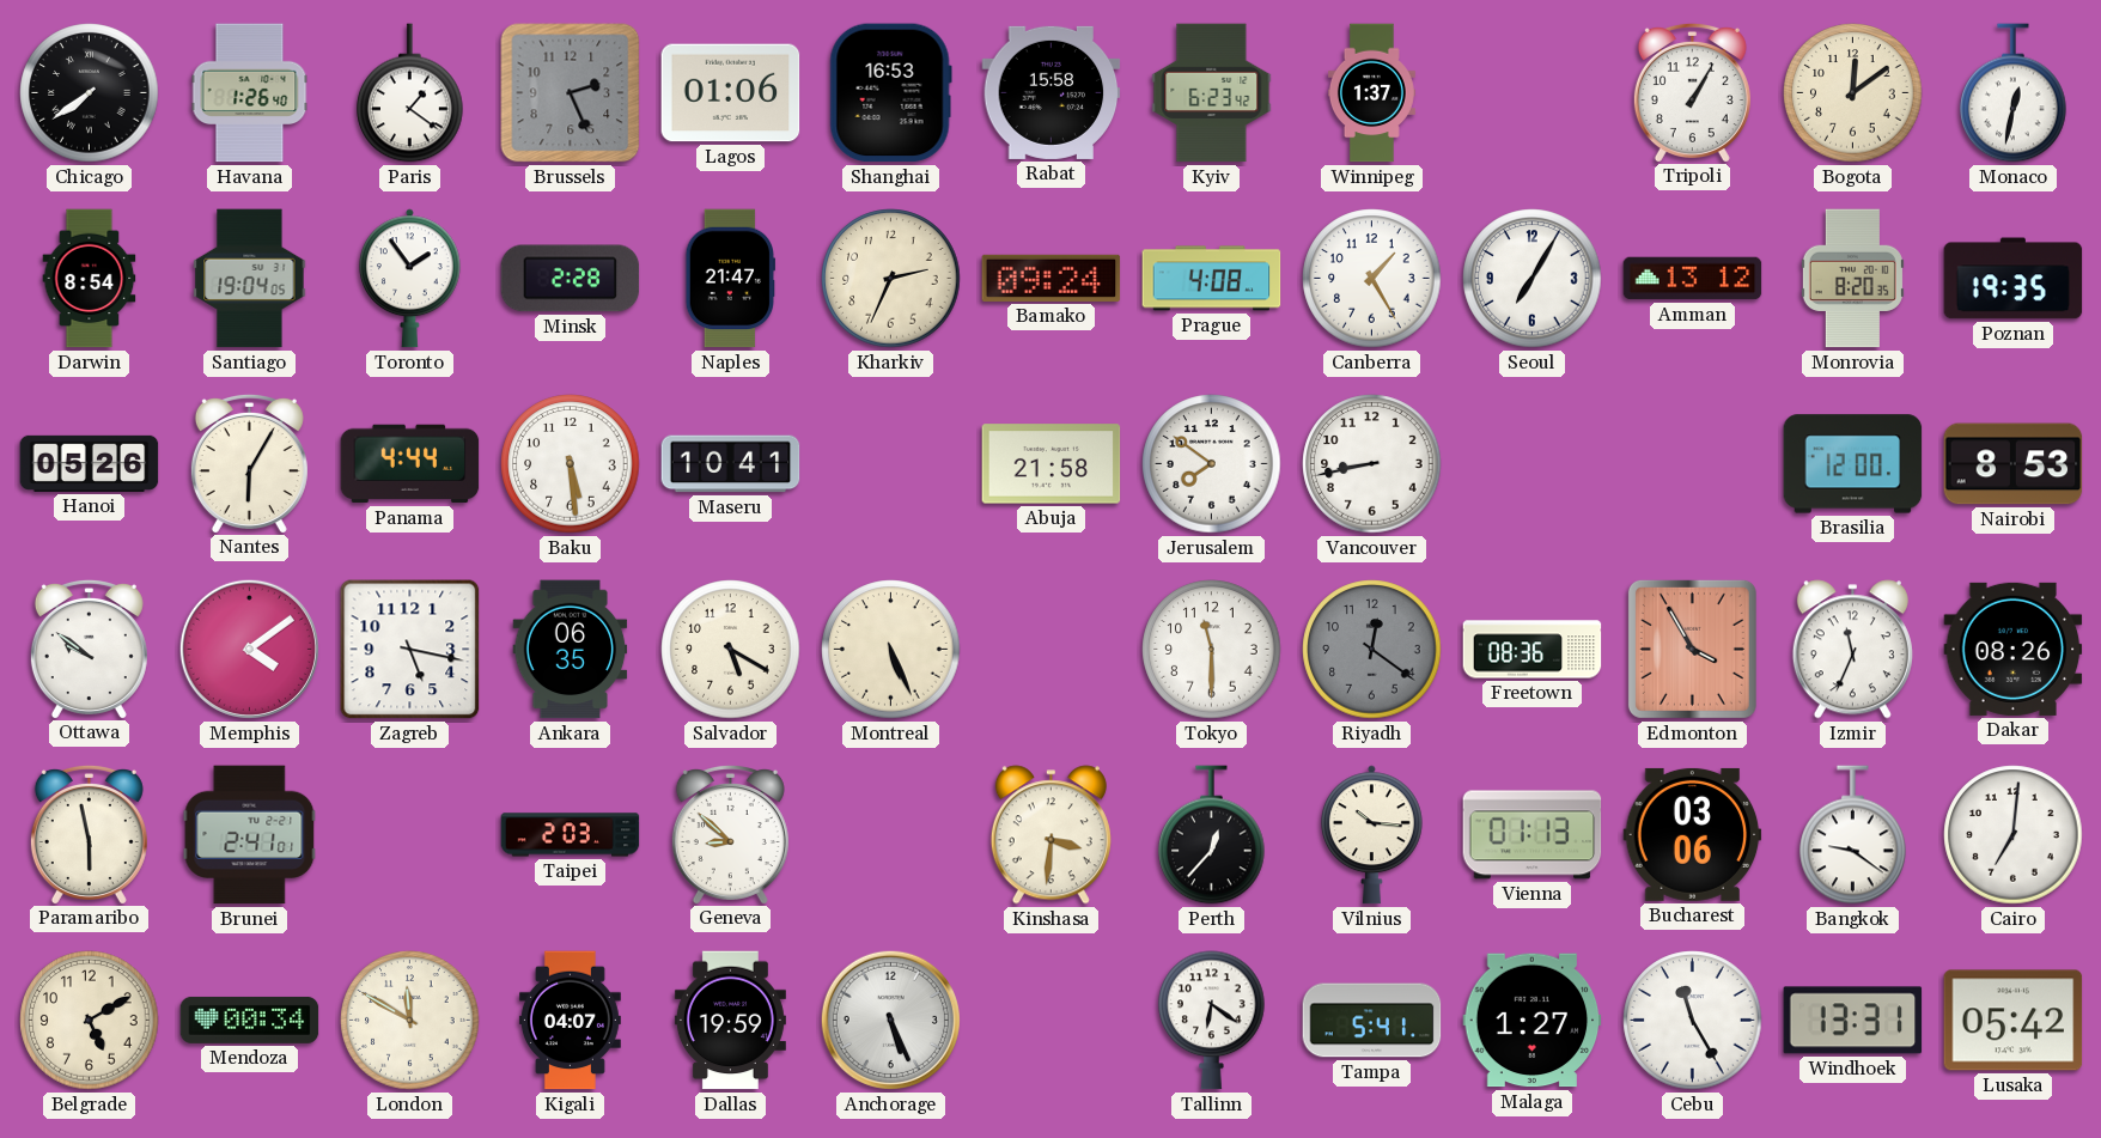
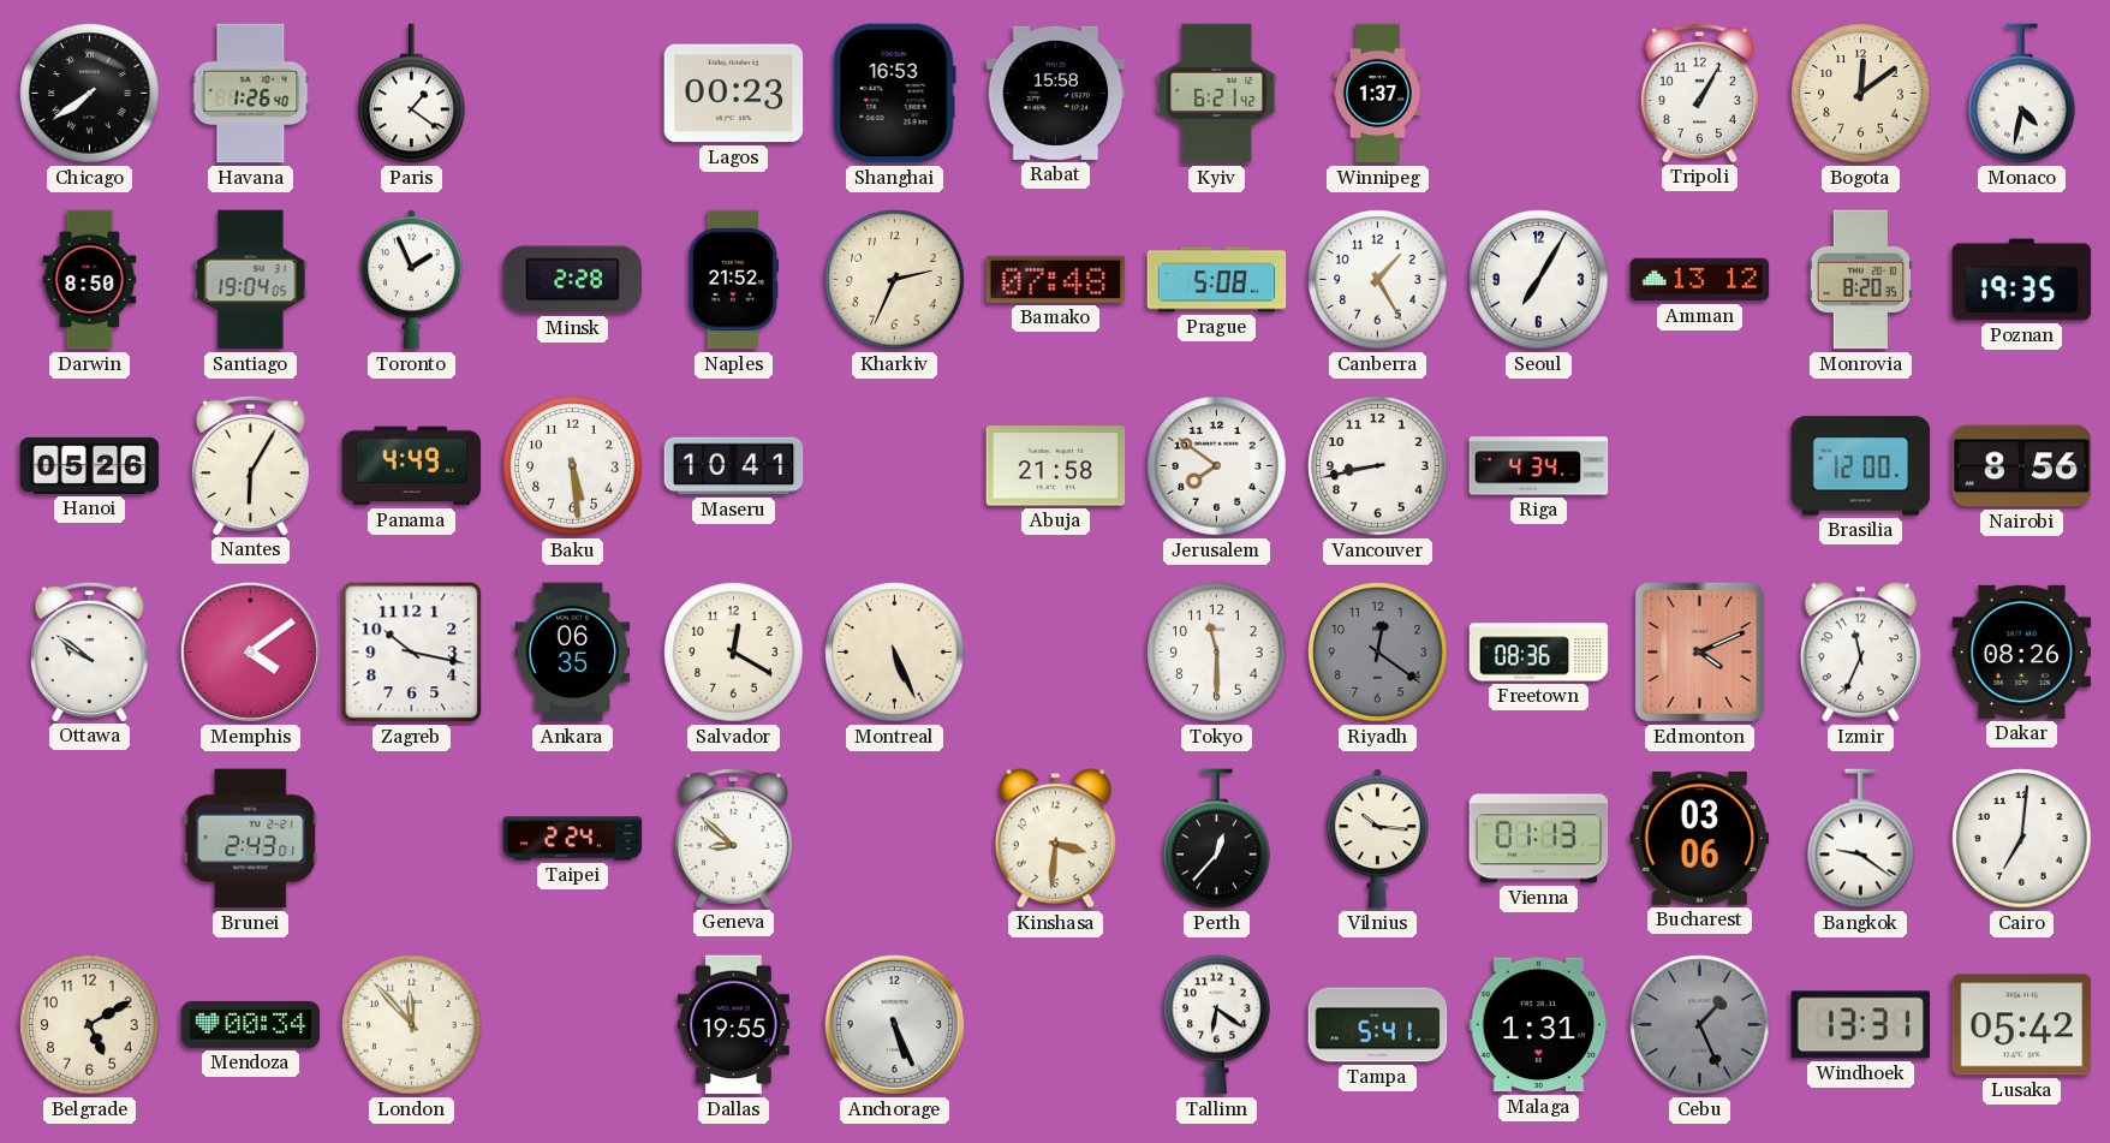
Brussels: 2:26 -> none
Lagos: 01:06 -> 00:23
Kyiv: 6:23 -> 6:21
Monaco: 12:32 -> 4:32
Darwin: 8:54 -> 8:50
Toronto: 1:54 -> 1:56
Naples: 21:47 -> 21:52
Bamako: 09:24 -> 07:48
Prague: 4:08 -> 5:08
Panama: 4:44 -> 4:49
Riga: none -> 4:34
Nairobi: 8:53 -> 8:56
Zagreb: 5:17 -> 10:17
Salvador: 5:20 -> 12:20
Edmonton: 3:55 -> 4:11
Paramaribo: 5:58 -> none
Brunei: 2:41 -> 2:43
Taipei: 2:03 -> 2:24
London: 11:50 -> 11:53
Kigali: 04:07 -> none
Dallas: 19:59 -> 19:55
Malaga: 1:27 -> 1:31
Cebu: 11:25 -> 1:26
Cebu dial: white -> grey
